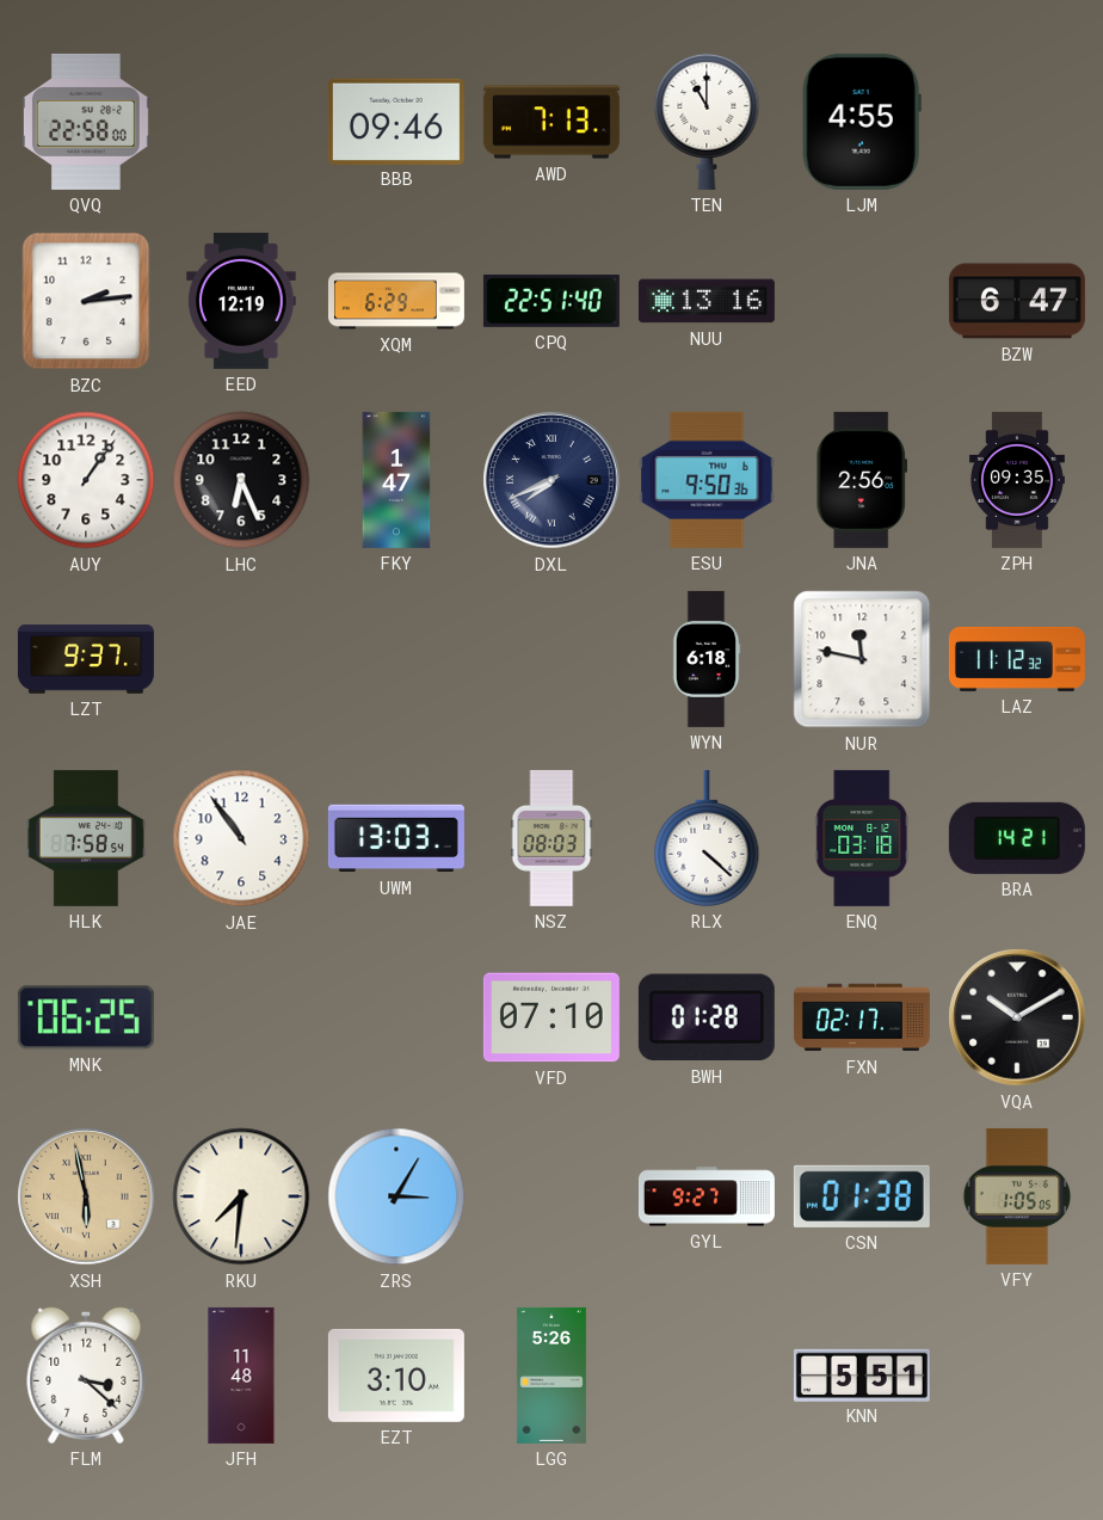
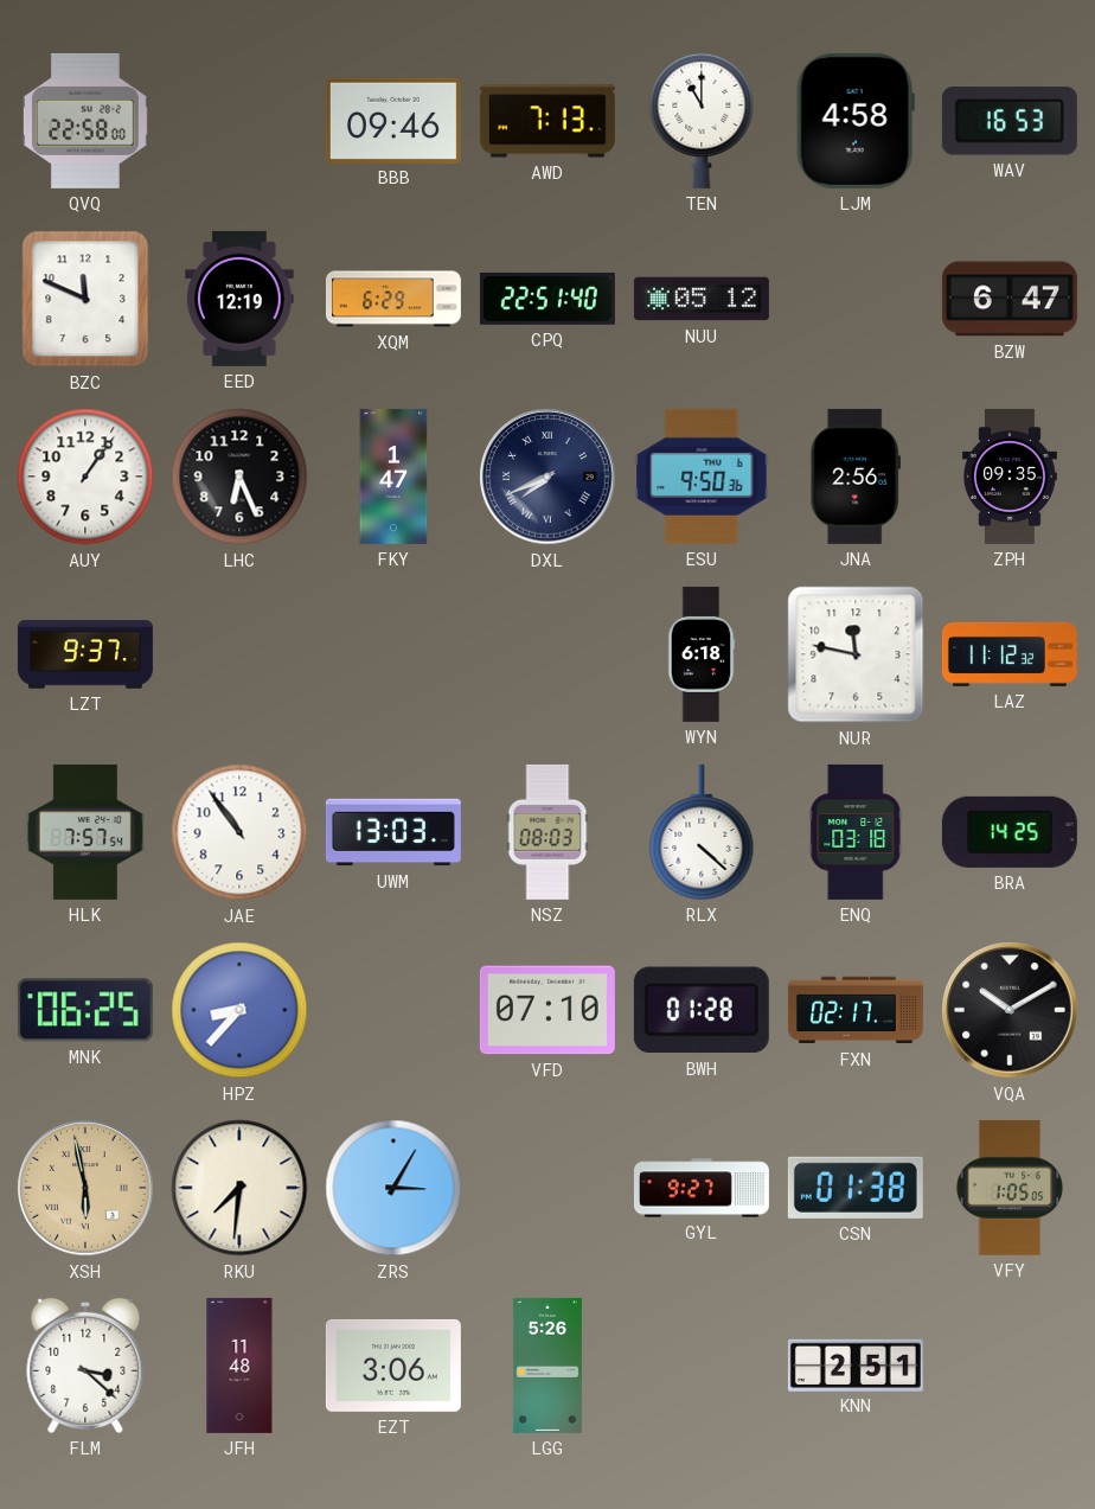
LJM: 4:55 -> 4:58
WAV: none -> 16:53
BZC: 2:14 -> 11:49
NUU: 13:16 -> 05:12
HLK: 7:58 -> 7:57
BRA: 14:21 -> 14:25
HPZ: none -> 8:37
EZT: 3:10 -> 3:06
KNN: 5:51 -> 2:51
